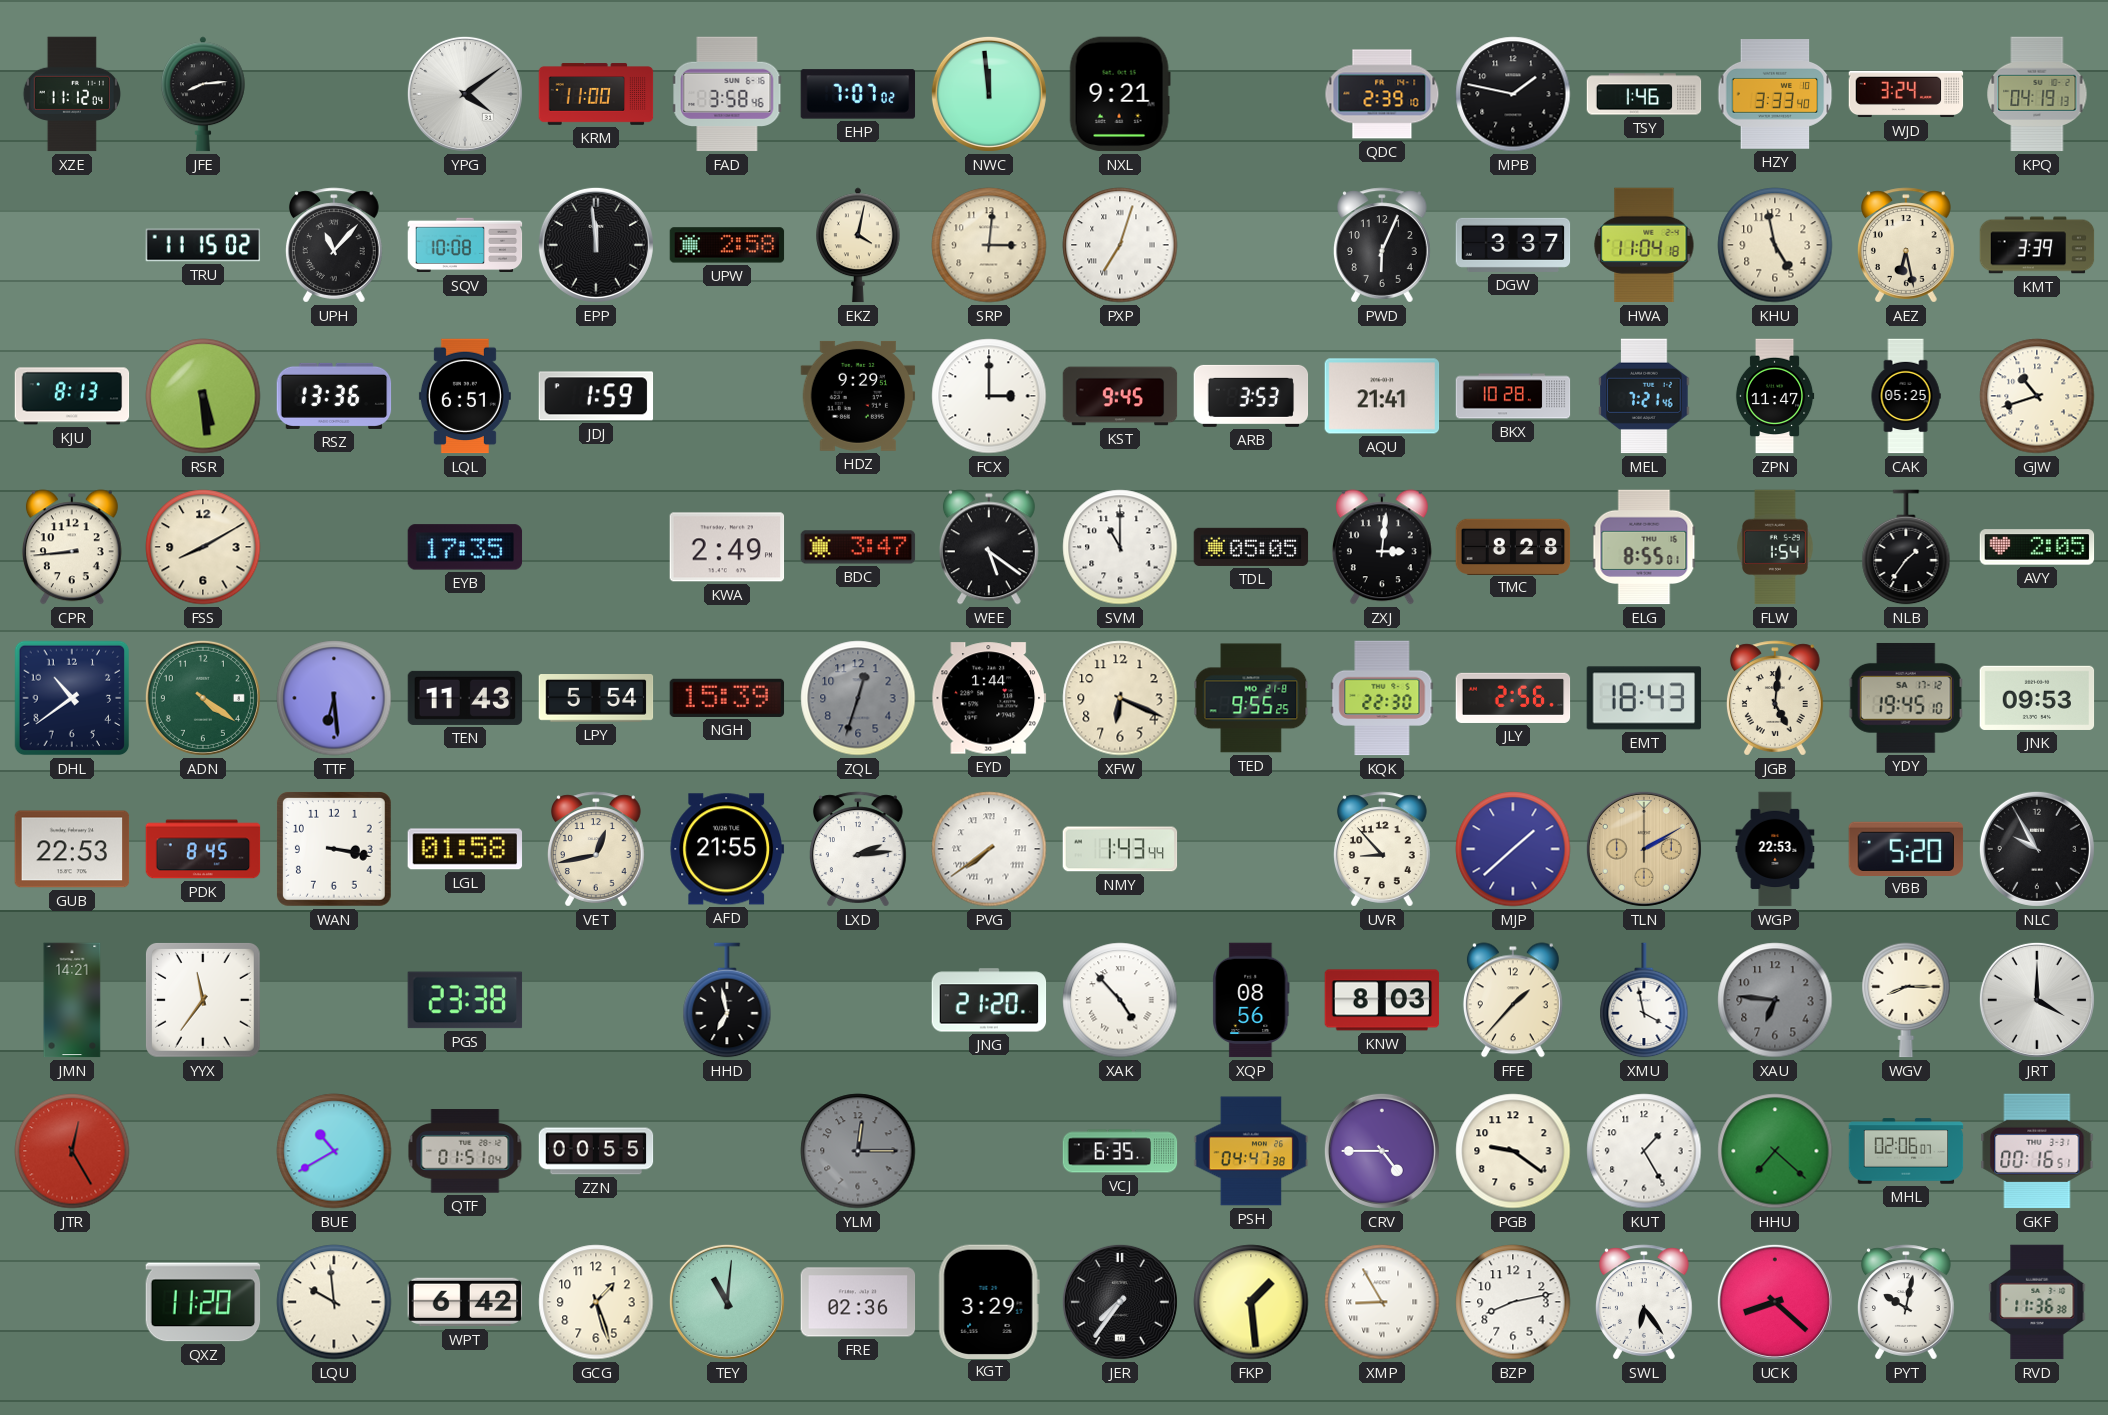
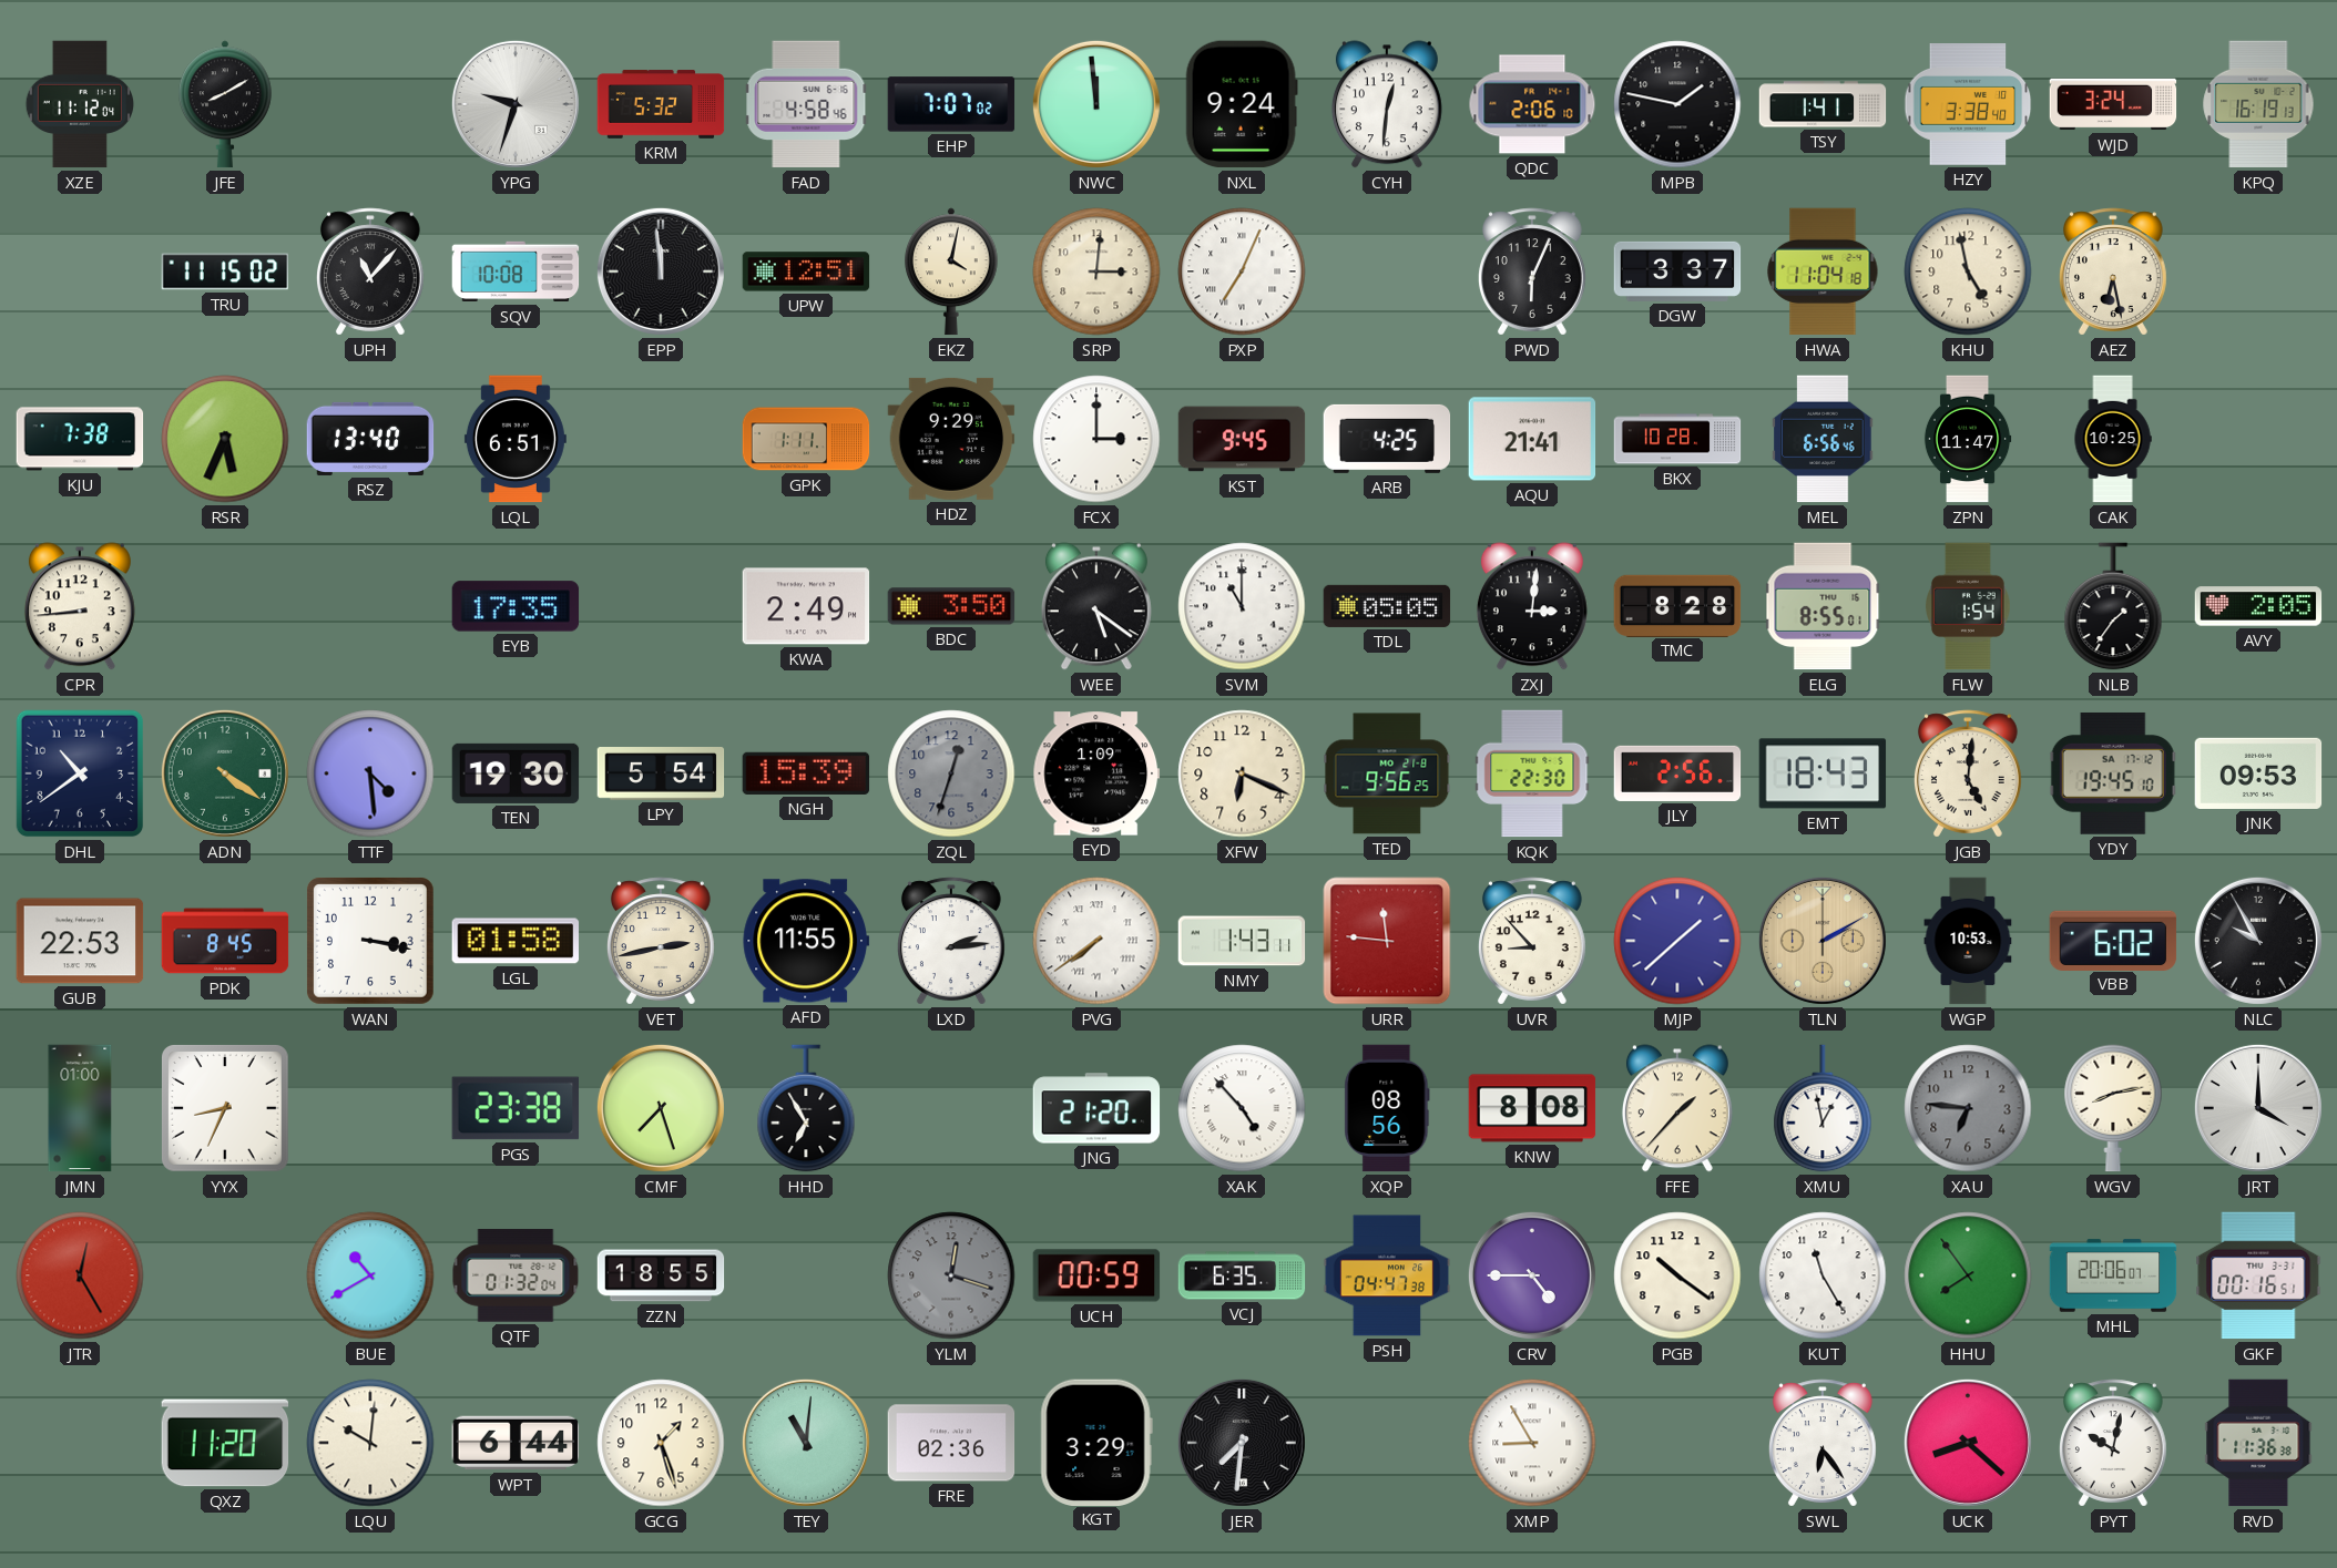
JFE: 8:14 -> 8:10
YPG: 4:09 -> 9:33
KRM: 11:00 -> 5:32
FAD: 3:58 -> 4:58
NXL: 9:21 -> 9:24
CYH: none -> 12:31
QDC: 2:39 -> 2:06
TSY: 1:46 -> 1:41
HZY: 3:33 -> 3:38
KPQ: 04:19 -> 16:19
UPW: 2:58 -> 12:51
PXP: 7:03 -> 7:04
KMT: 3:39 -> none
KJU: 8:13 -> 7:38
RSR: 5:29 -> 5:34
RSZ: 13:36 -> 13:40
JDJ: 1:59 -> none
GPK: none -> 1:11
ARB: 3:53 -> 4:25
MEL: 7:21 -> 6:56
CAK: 05:25 -> 10:25
GJW: 10:42 -> none
FSS: 8:10 -> none
BDC: 3:47 -> 3:50
TTF: 6:29 -> 4:29
TEN: 11:43 -> 19:30
EYD: 1:44 -> 1:09
TED: 9:55 -> 9:56
VET: 12:43 -> 2:43
AFD: 21:55 -> 11:55
NMY: 1:43:44 -> 1:43:11
URR: none -> 11:46
WGP: 22:53 -> 10:53
VBB: 5:20 -> 6:02
JMN: 14:21 -> 01:00
YYX: 11:36 -> 8:34
CMF: none -> 7:27
HHD: 6:58 -> 6:55
KNW: 8:03 -> 8:08
XMU: 3:58 -> 12:58
WGV: 8:15 -> 8:13
QTF: 01:51 -> 01:32
ZZN: 00:55 -> 18:55
YLM: 12:15 -> 12:18
UCH: none -> 00:59
PGB: 9:21 -> 10:21
KUT: 1:25 -> 11:25
HHU: 7:22 -> 7:54
MHL: 02:06 -> 20:06
LQU: 9:59 -> 10:01
WPT: 6:42 -> 6:44
JER: 7:36 -> 7:31
FKP: 1:29 -> none
BZP: 8:13 -> none
